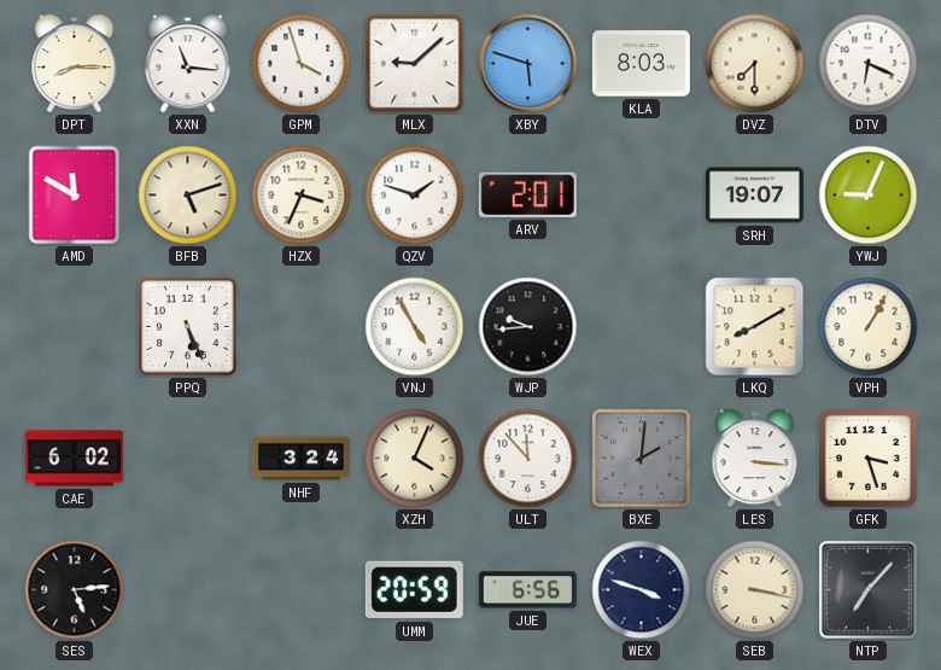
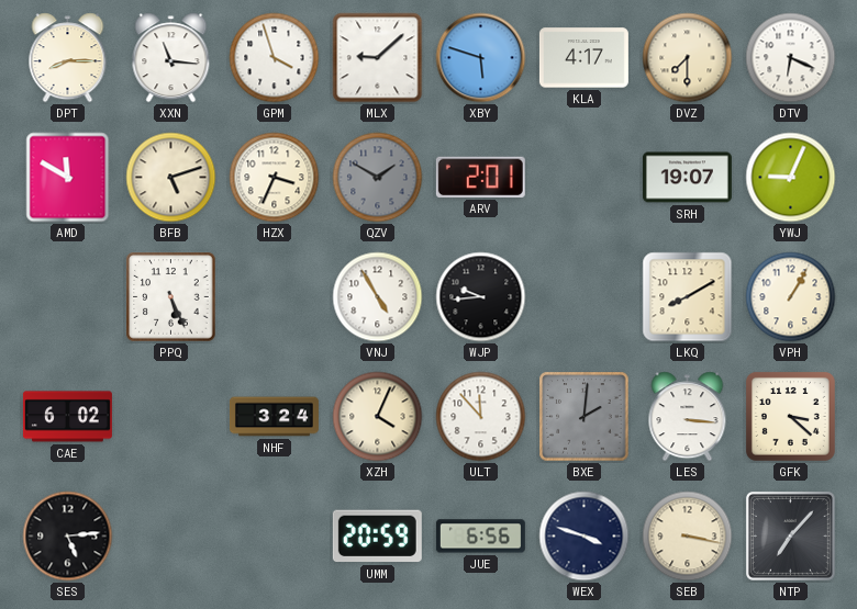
KLA: 8:03 -> 4:17
QZV: 1:48 -> 1:50
QZV dial: white -> grey
GFK: 3:27 -> 3:22
